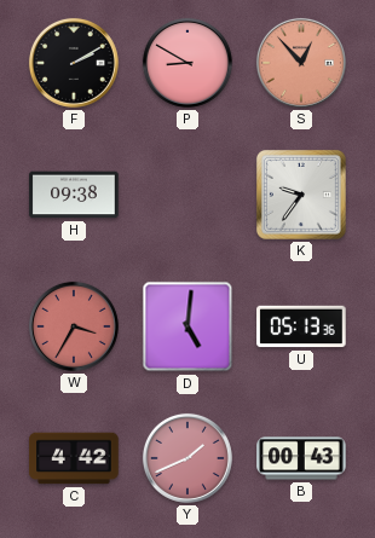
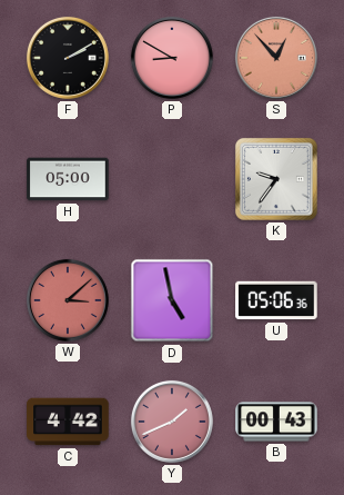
H: 09:38 -> 05:00
W: 3:35 -> 3:08
D: 5:01 -> 4:58
U: 05:13 -> 05:06
